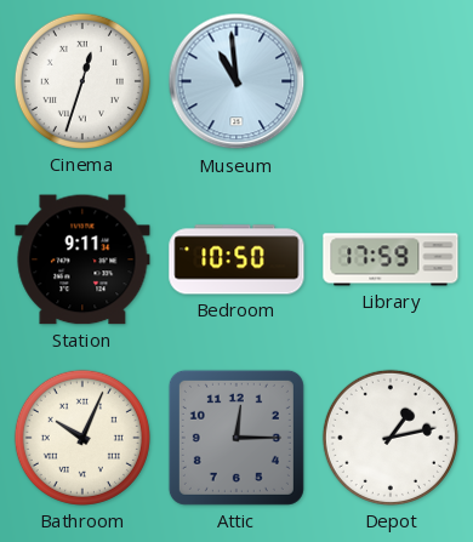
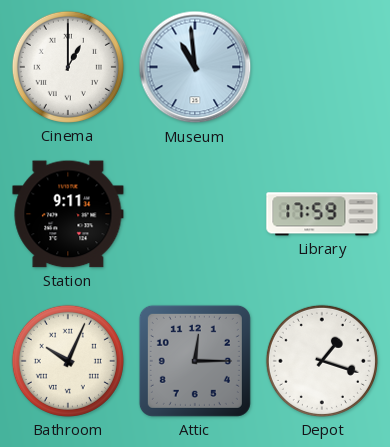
Cinema: 12:33 -> 1:00
Bedroom: 10:50 -> none
Depot: 1:13 -> 1:18
